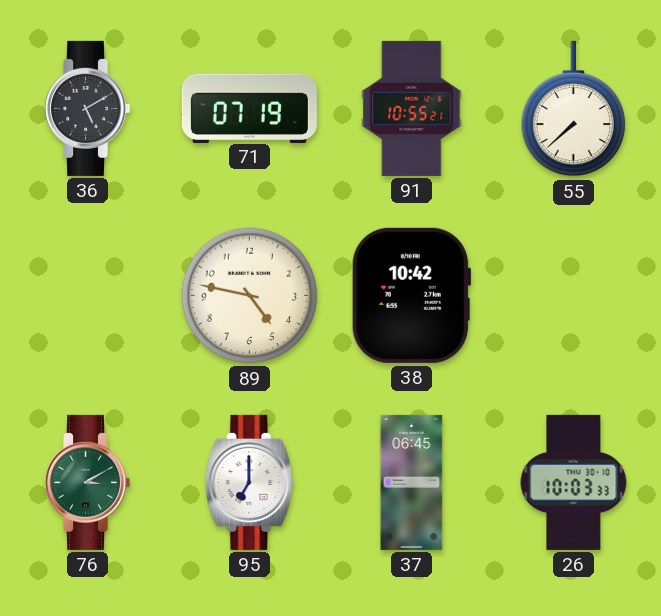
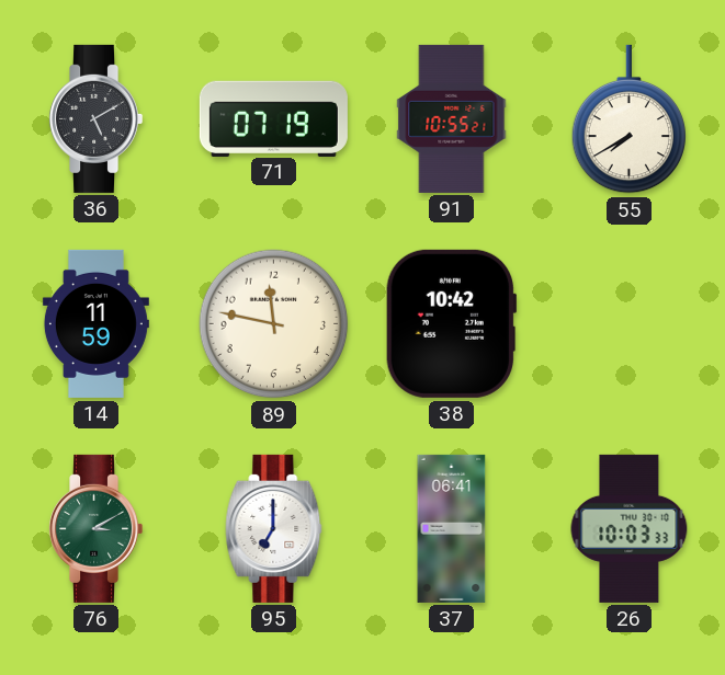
55: 7:38 -> 7:40
14: none -> 11:59
89: 4:47 -> 11:47
37: 06:45 -> 06:41
